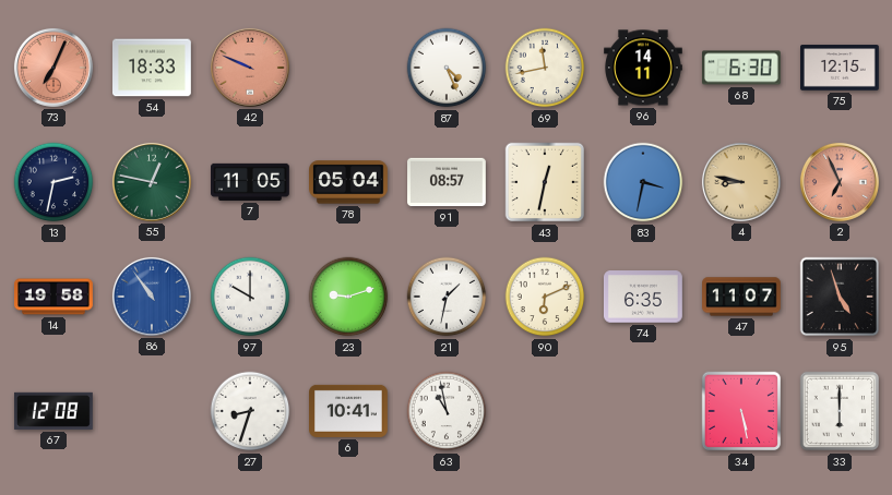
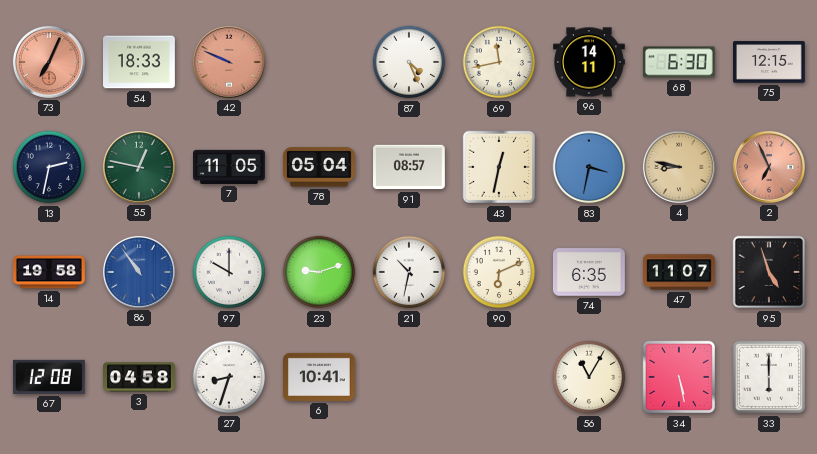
21: 1:32 -> 10:32
3: none -> 04:58
63: 10:58 -> none
56: none -> 11:05
